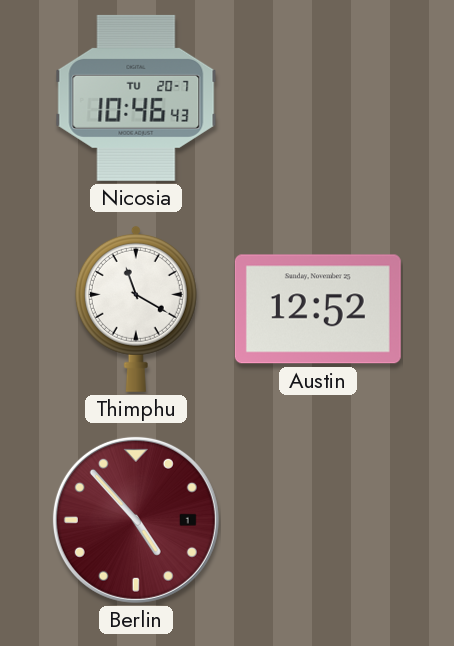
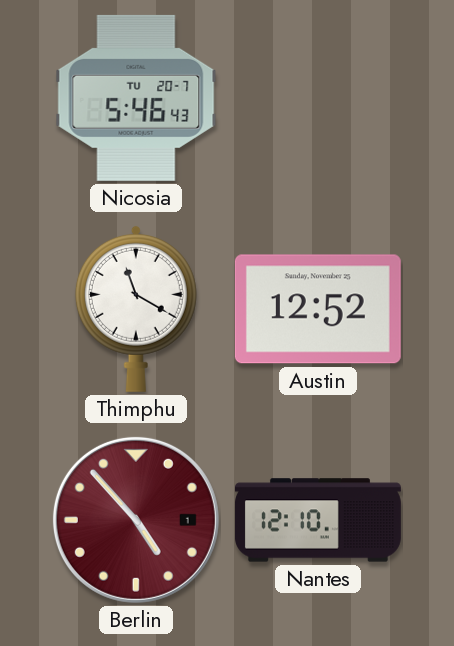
Nicosia: 10:46 -> 5:46
Nantes: none -> 12:10
